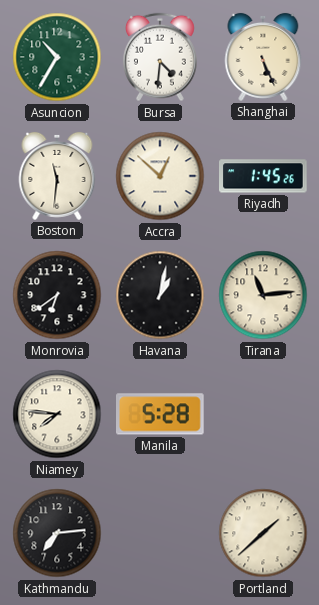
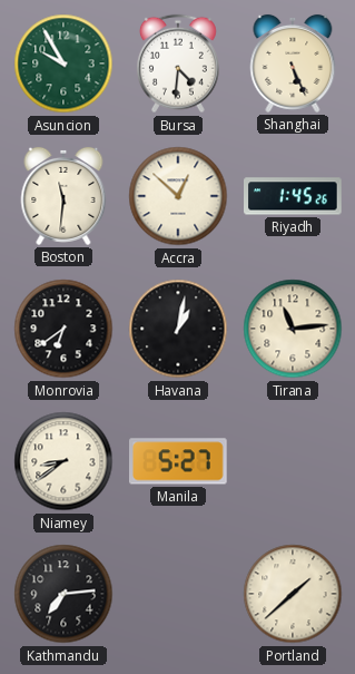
Asuncion: 10:35 -> 9:55
Niamey: 7:46 -> 8:39
Manila: 5:28 -> 5:27
